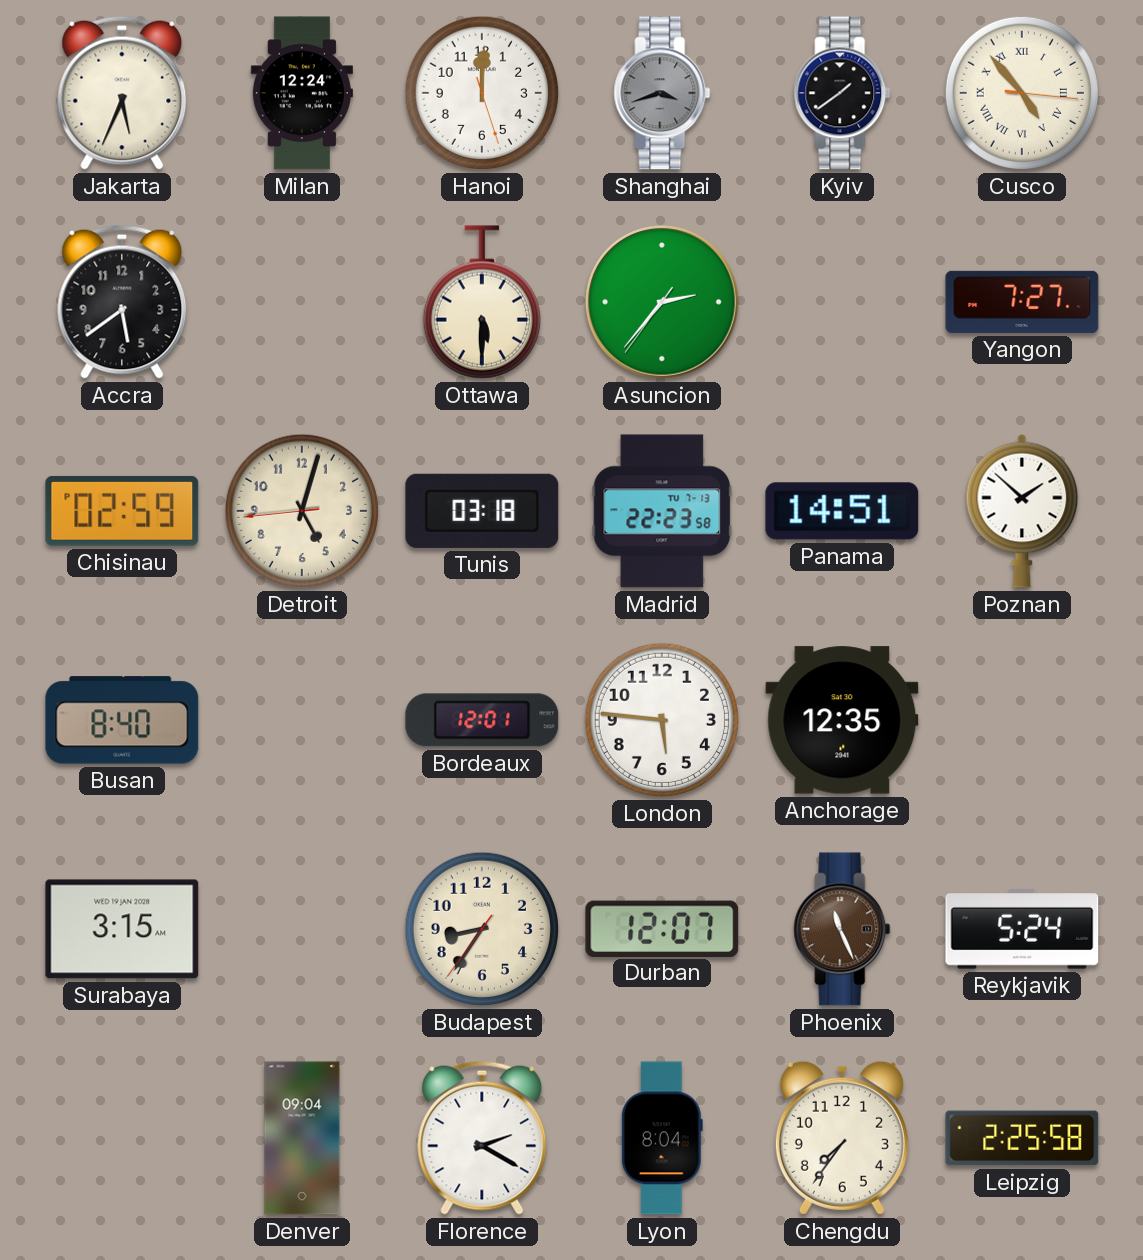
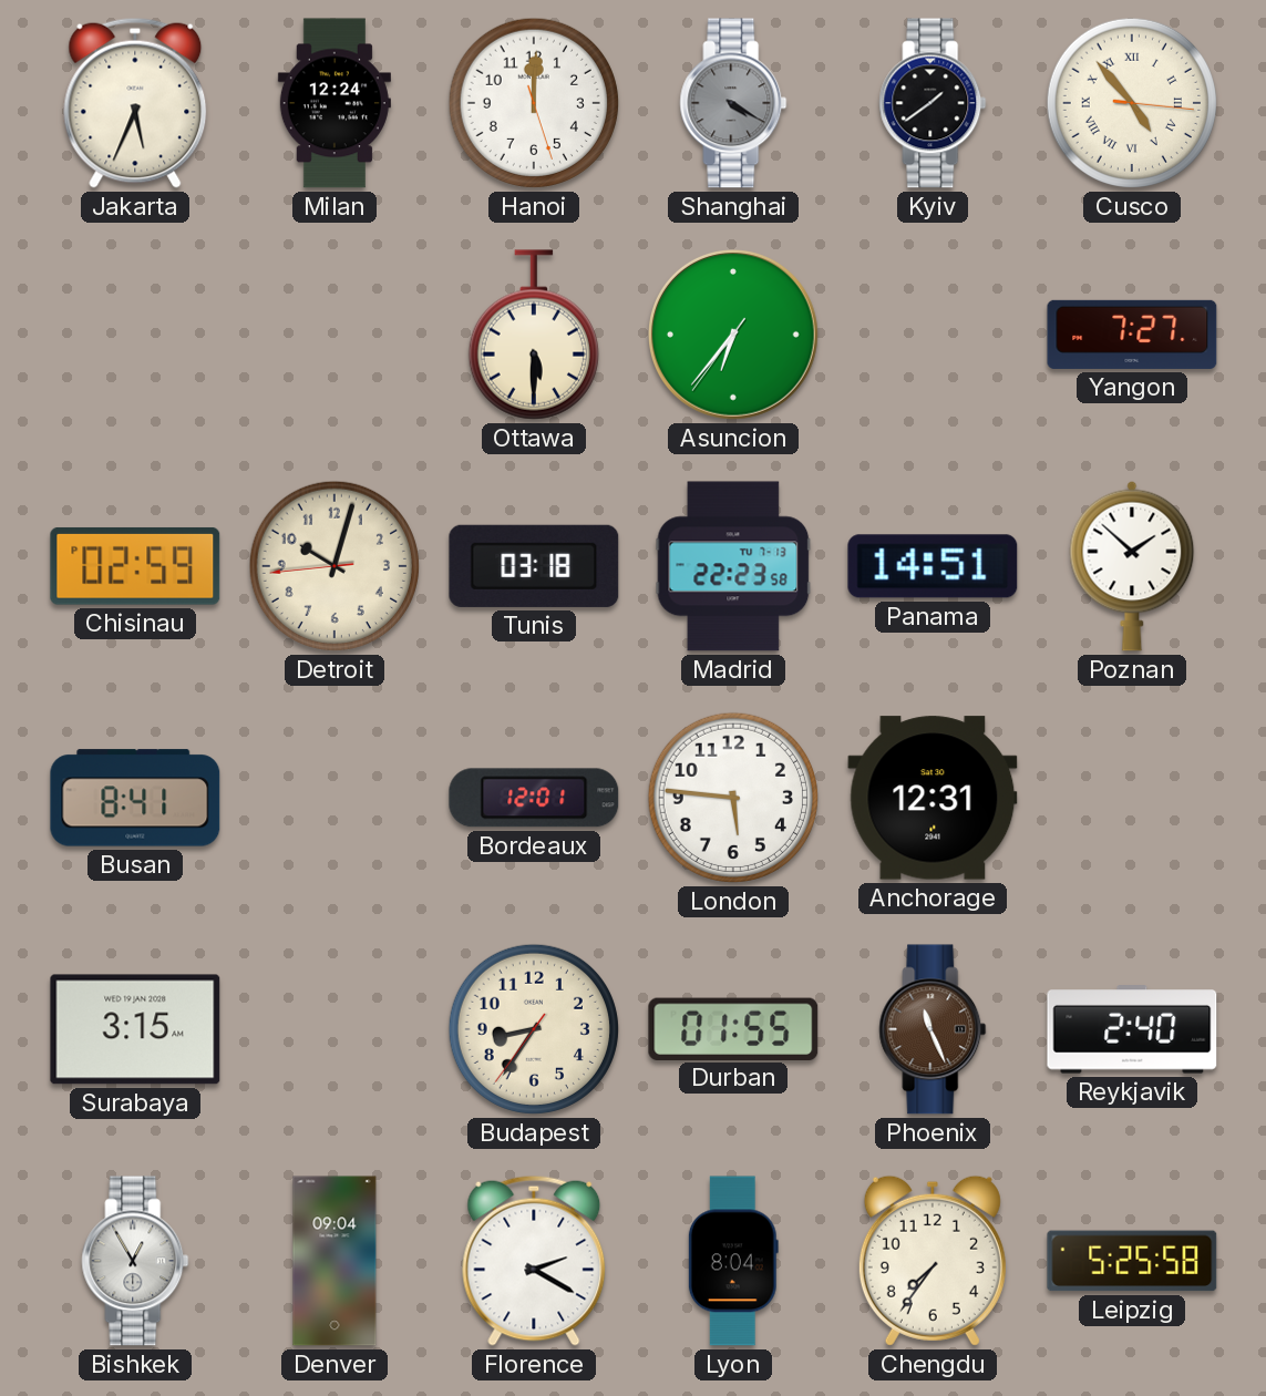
Shanghai: 3:42 -> 4:20
Accra: 5:39 -> none
Asuncion: 2:36 -> 6:36
Detroit: 5:02 -> 10:02
Busan: 8:40 -> 8:41
Anchorage: 12:35 -> 12:31
Durban: 12:07 -> 01:55
Reykjavik: 5:24 -> 2:40
Bishkek: none -> 12:55
Leipzig: 2:25 -> 5:25
